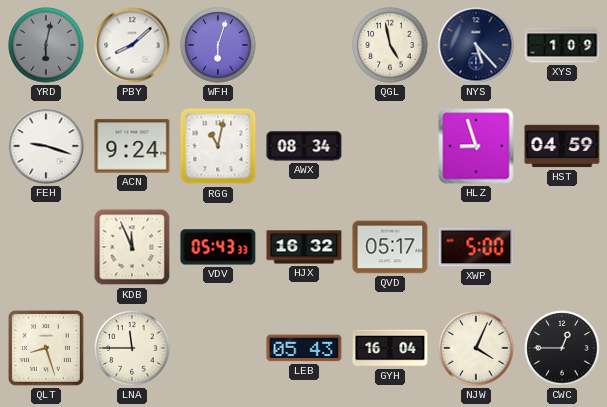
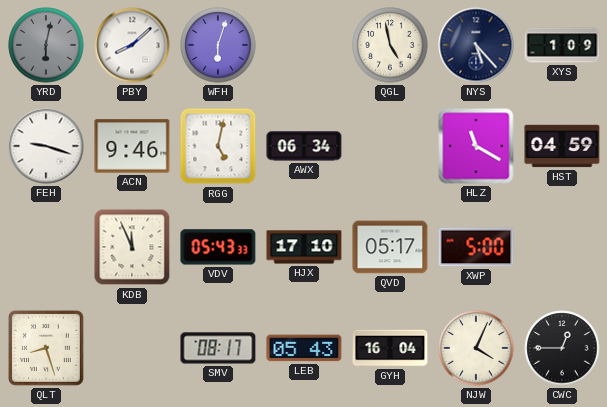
ACN: 9:24 -> 9:46
RGG: 11:02 -> 5:02
AWX: 08:34 -> 06:34
HLZ: 8:57 -> 11:20
HJX: 16:32 -> 17:10
LNA: 11:45 -> none
SMV: none -> 08:17
